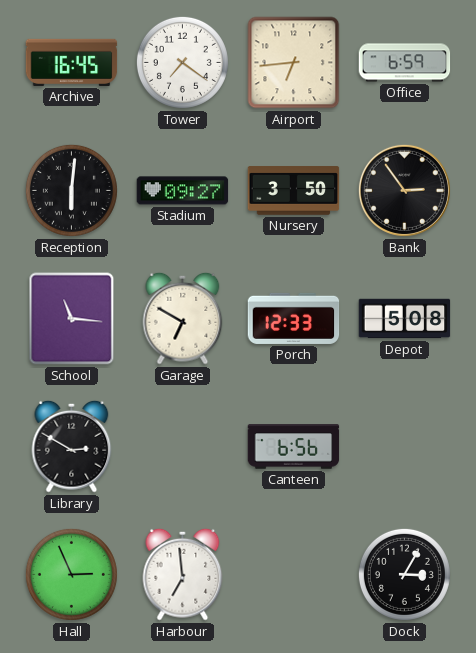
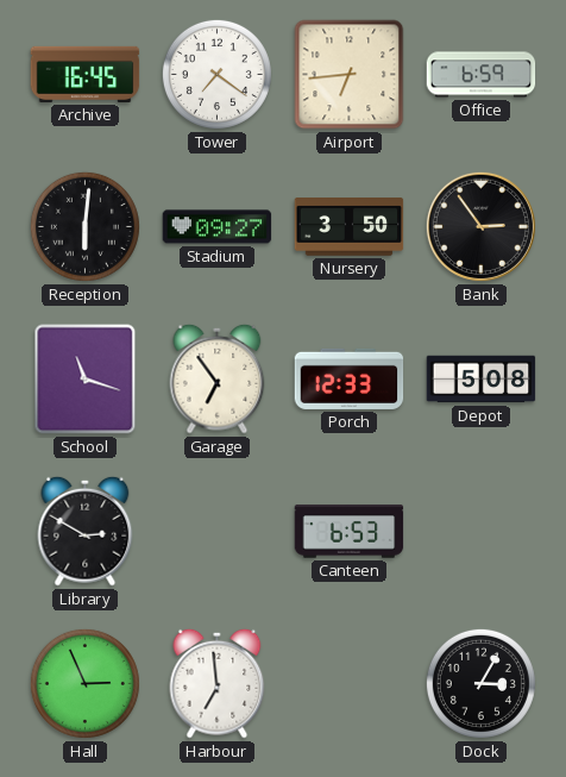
School: 11:16 -> 11:18
Garage: 6:50 -> 6:54
Canteen: 6:56 -> 6:53
